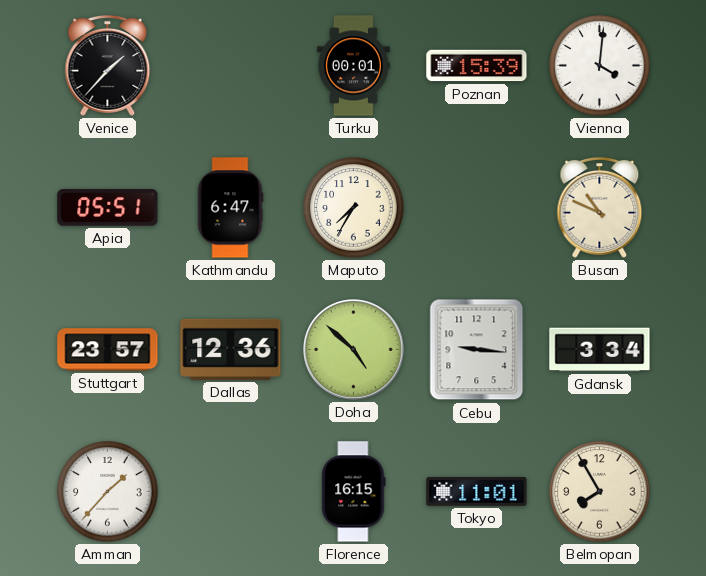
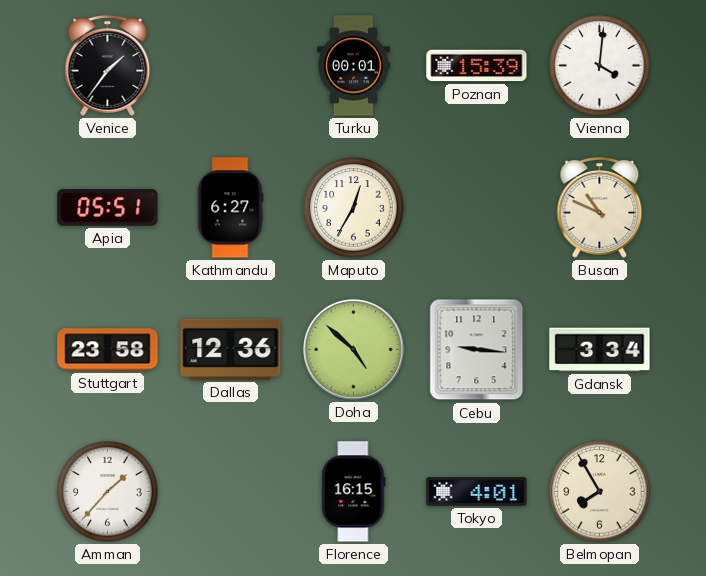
Venice: 1:37 -> 1:36
Kathmandu: 6:47 -> 6:27
Maputo: 7:35 -> 12:35
Stuttgart: 23:57 -> 23:58
Tokyo: 11:01 -> 4:01
